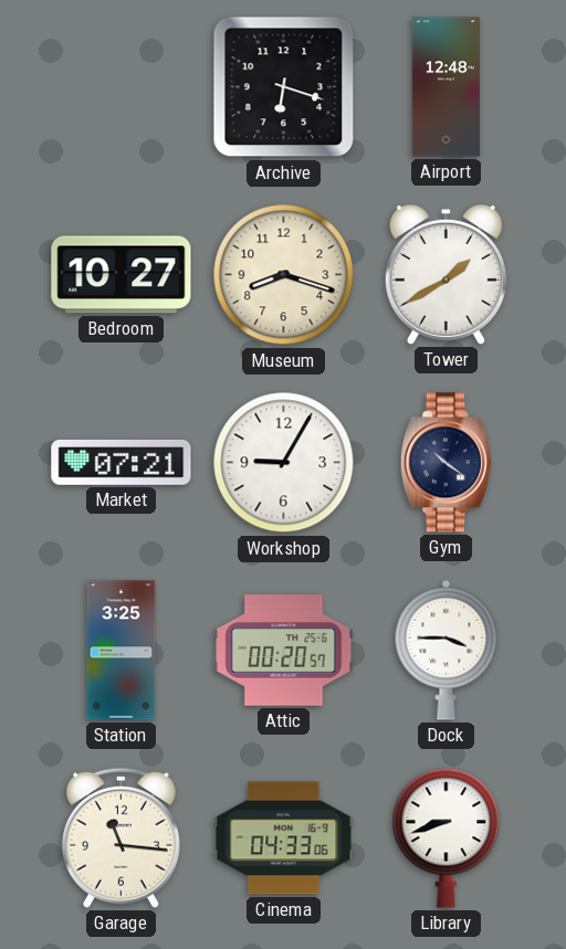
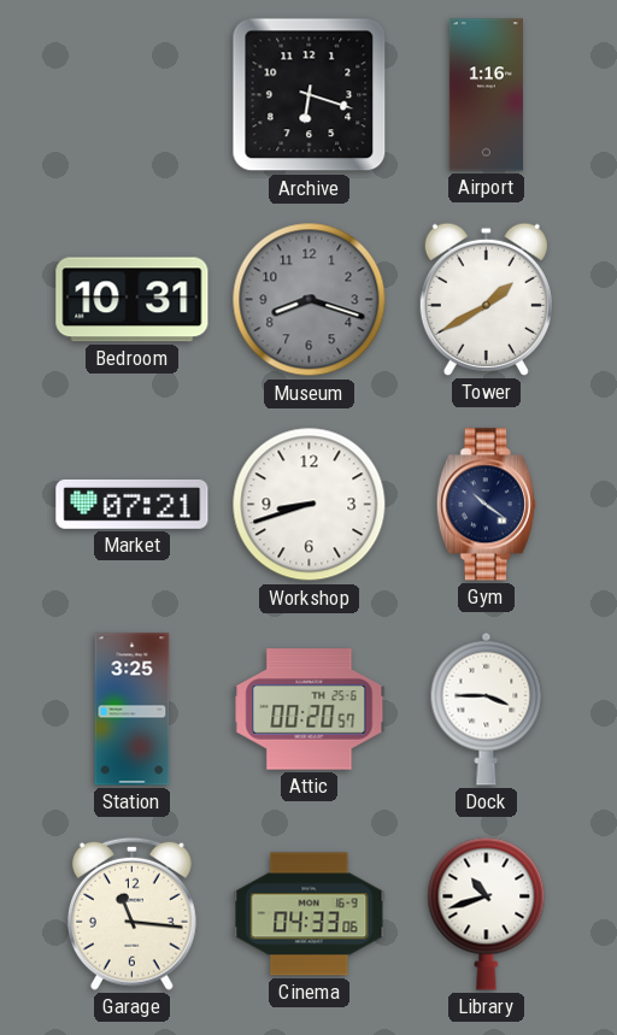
Airport: 12:48 -> 1:16
Bedroom: 10:27 -> 10:31
Museum dial: cream -> grey
Workshop: 9:05 -> 8:42
Library: 8:42 -> 10:42
